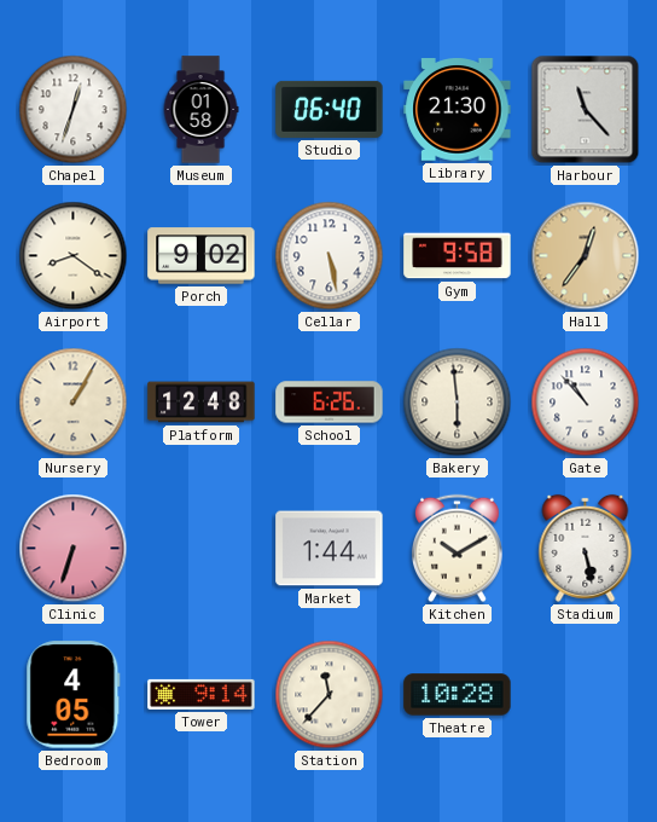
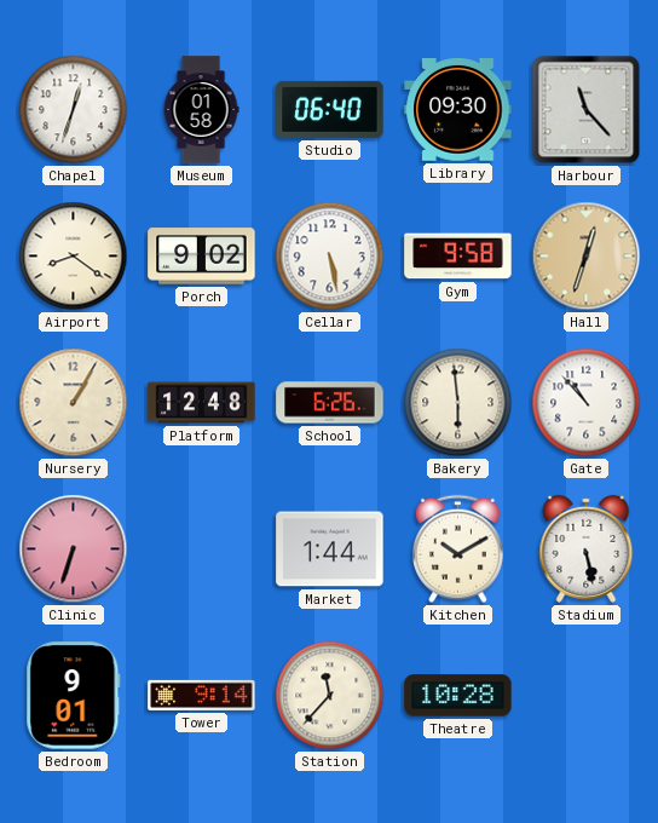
Library: 21:30 -> 09:30
Hall: 12:36 -> 12:33
Bedroom: 4:05 -> 9:01
